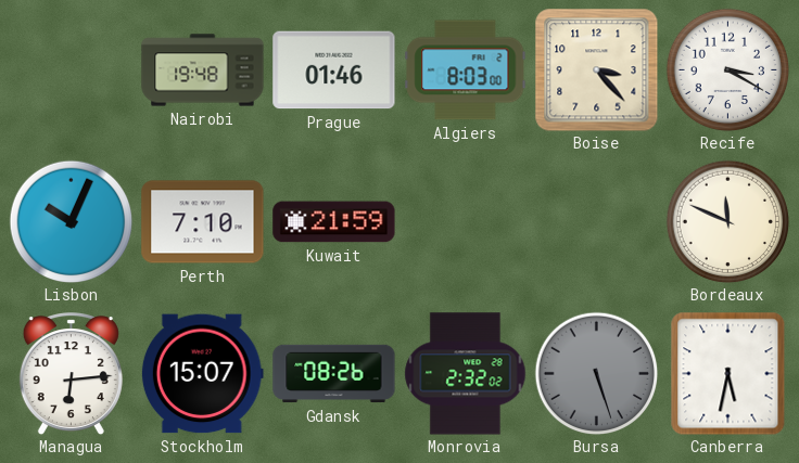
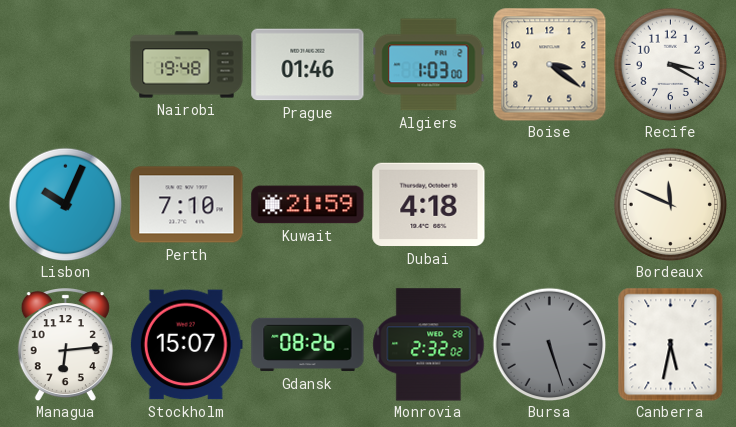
Algiers: 8:03 -> 1:03
Boise: 3:23 -> 3:21
Dubai: none -> 4:18
